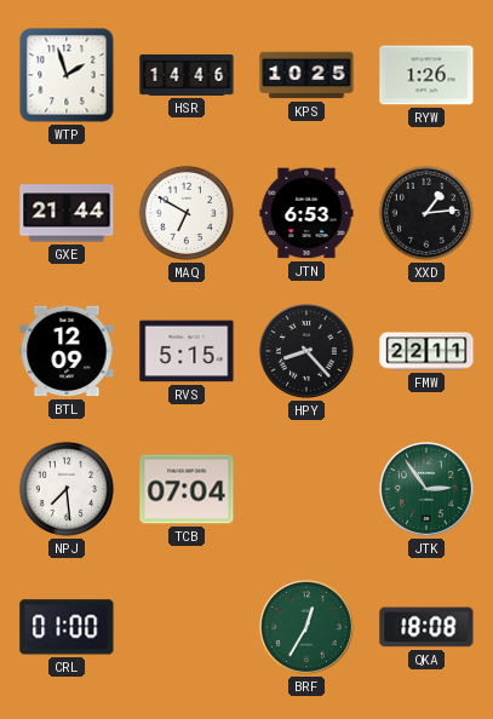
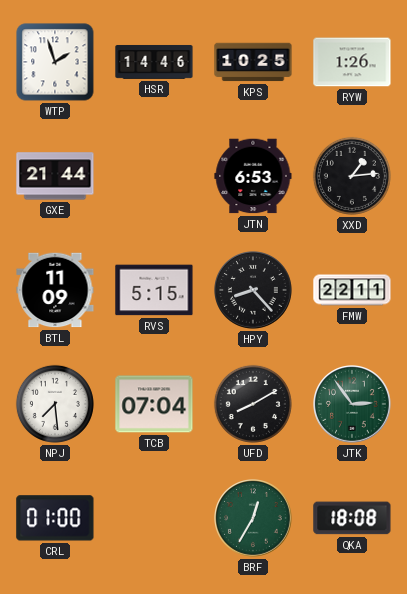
MAQ: 6:50 -> none
BTL: 12:09 -> 11:09
UFD: none -> 8:10
